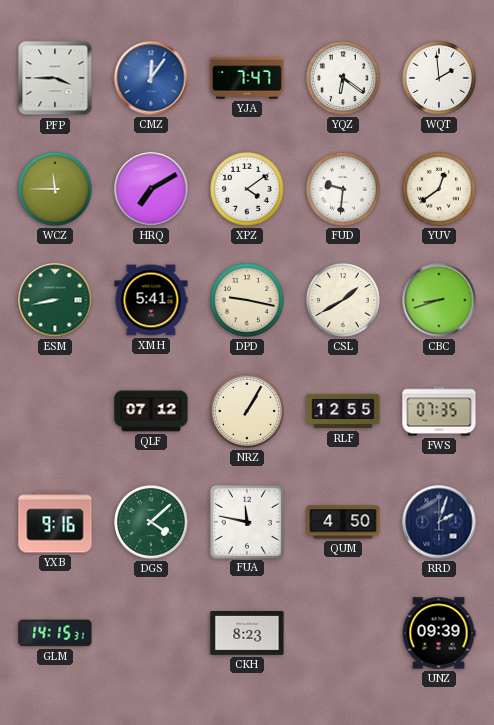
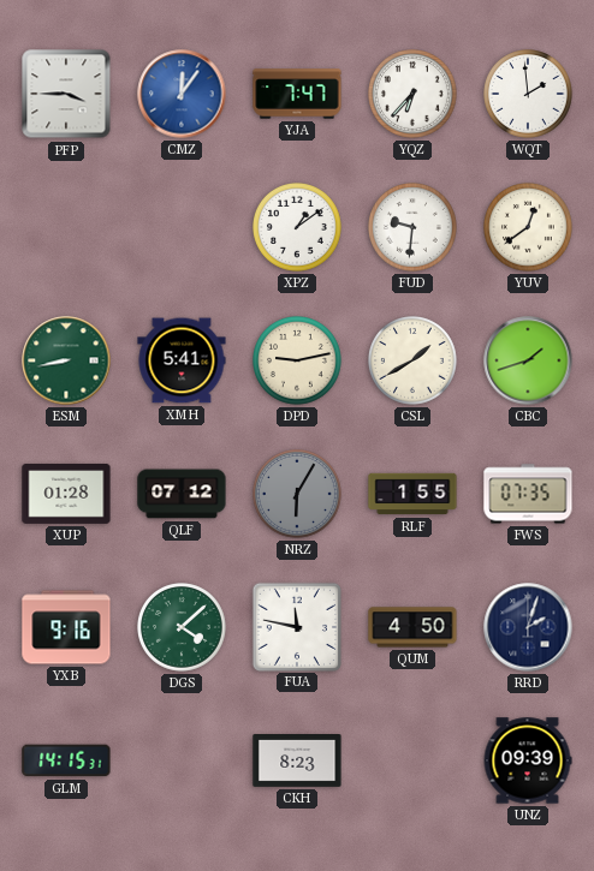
YQZ: 6:21 -> 6:37
WCZ: 11:45 -> none
HRQ: 7:10 -> none
XPZ: 4:09 -> 1:09
DPD: 9:17 -> 9:13
CBC: 8:42 -> 1:42
XUP: none -> 01:28
NRZ: 1:05 -> 6:05
NRZ dial: cream -> grey
RLF: 12:55 -> 1:55
